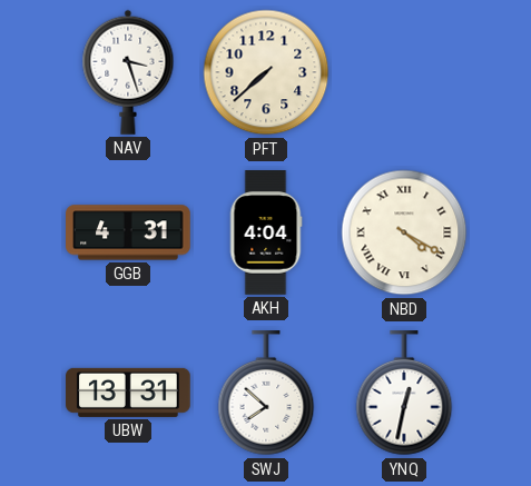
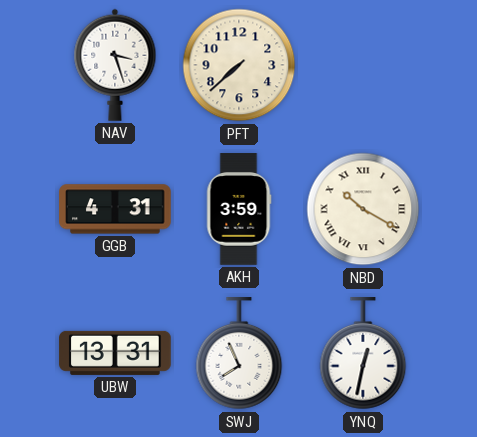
AKH: 4:04 -> 3:59
NBD: 4:20 -> 10:20
SWJ: 7:52 -> 7:56
